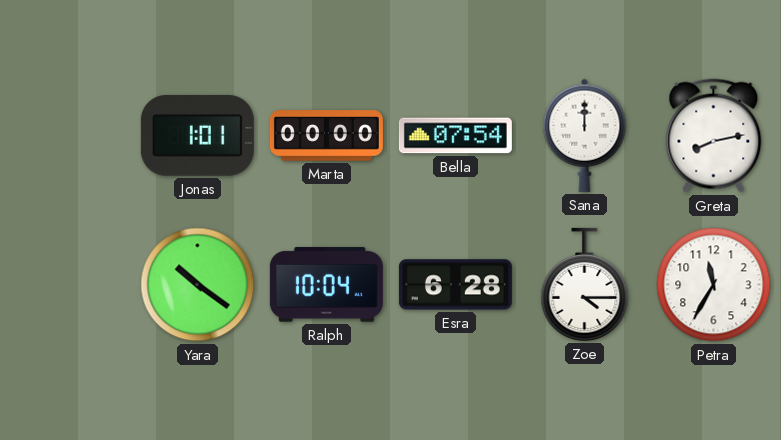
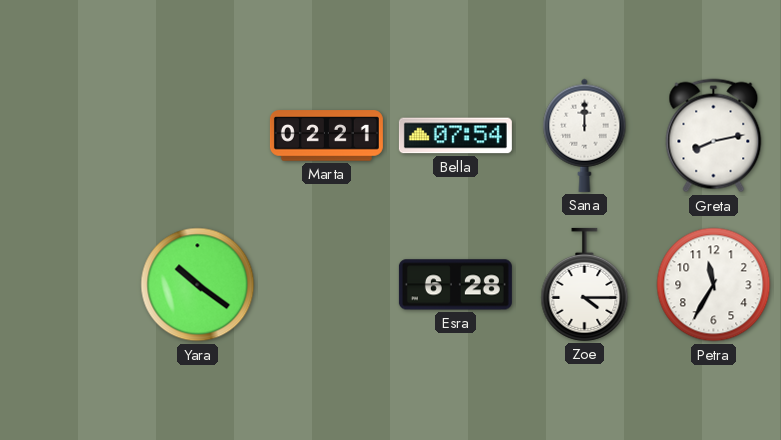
Jonas: 1:01 -> none
Marta: 00:00 -> 02:21
Ralph: 10:04 -> none
